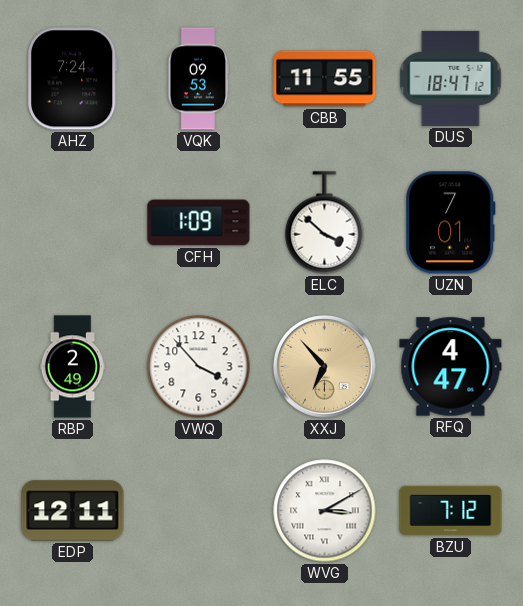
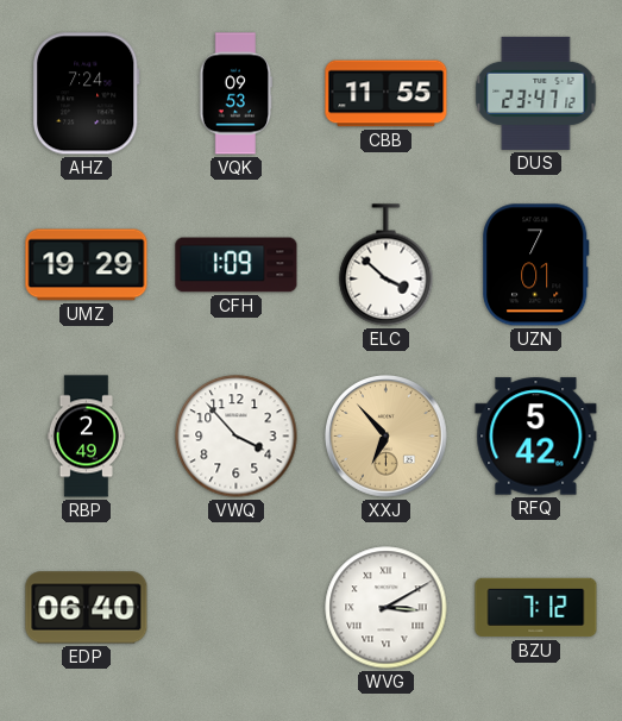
DUS: 18:47 -> 23:47
UMZ: none -> 19:29
RFQ: 4:47 -> 5:42
EDP: 12:11 -> 06:40
